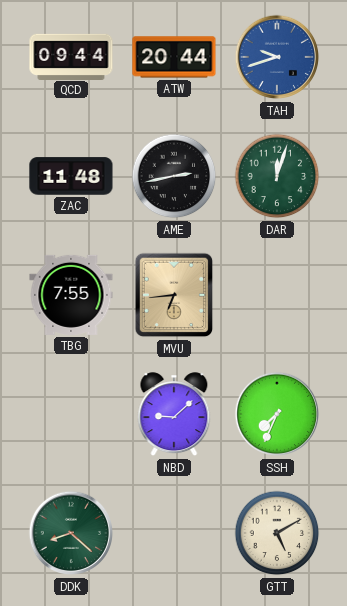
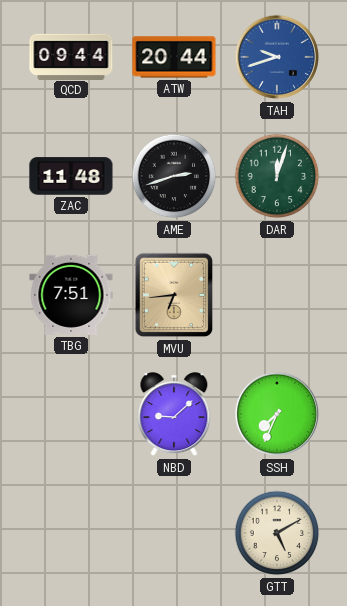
AME: 2:43 -> 2:42
TBG: 7:55 -> 7:51
DDK: 8:22 -> none
